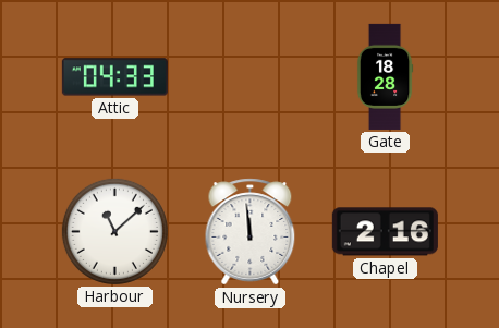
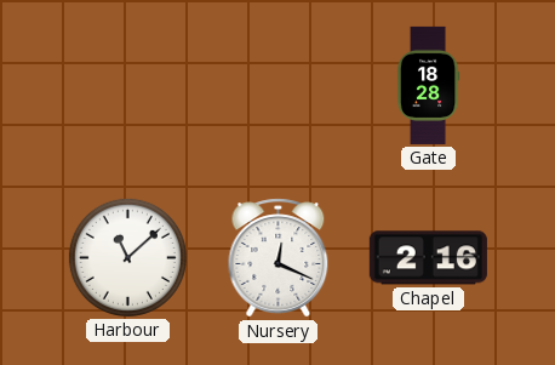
Attic: 04:33 -> none
Nursery: 11:59 -> 12:19
